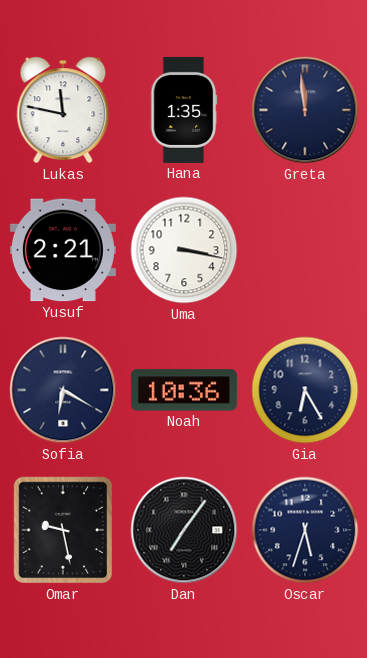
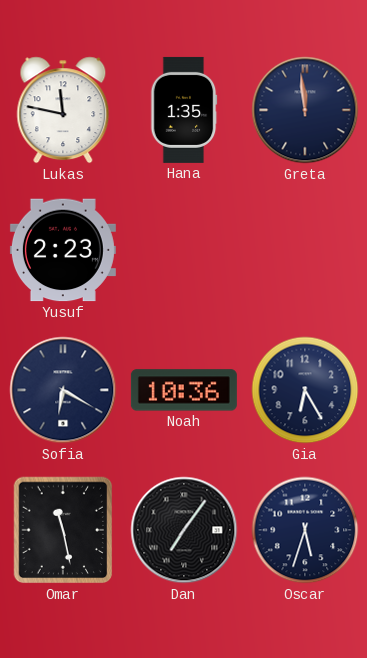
Yusuf: 2:21 -> 2:23
Uma: 3:17 -> none
Omar: 9:28 -> 11:28
